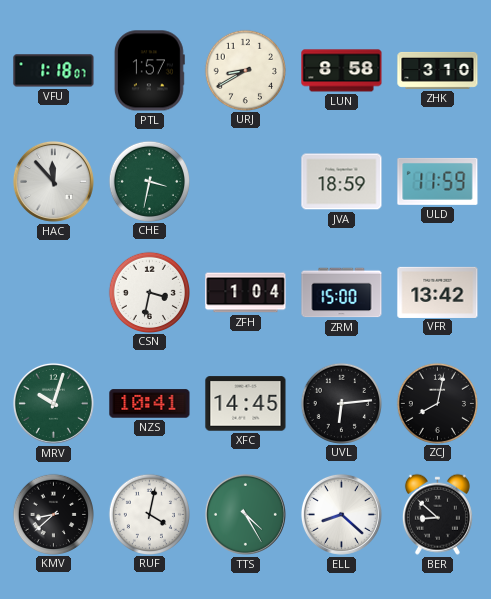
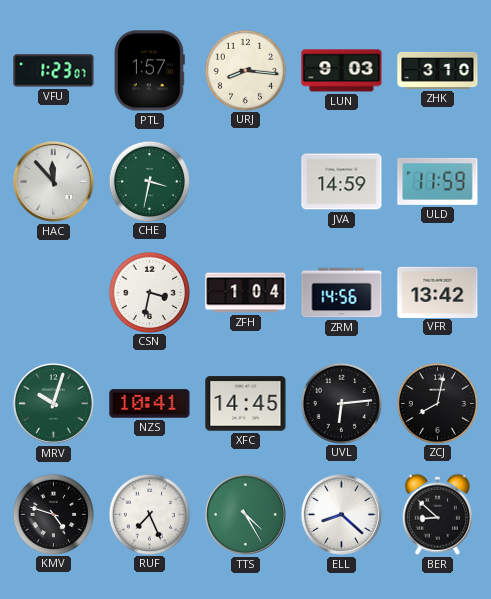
VFU: 1:18 -> 1:23
URJ: 8:40 -> 8:16
LUN: 8:58 -> 9:03
JVA: 18:59 -> 14:59
ZRM: 15:00 -> 14:56
KMV: 8:38 -> 4:48
RUF: 4:02 -> 7:26
